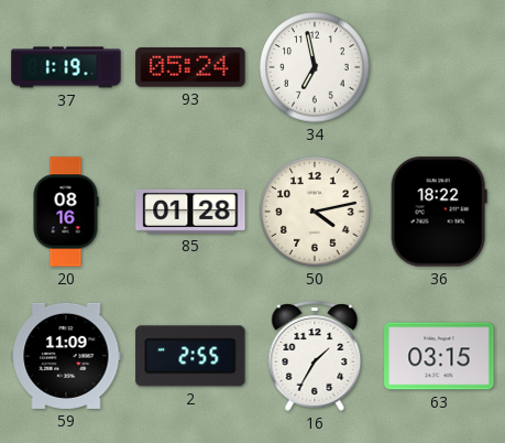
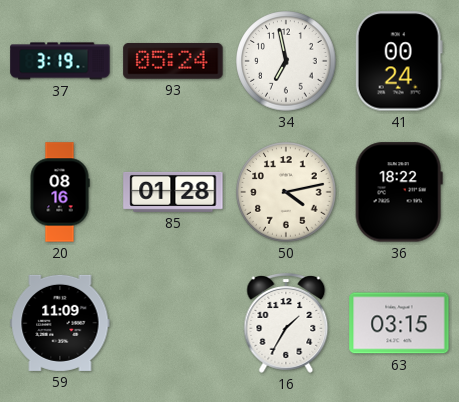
37: 1:19 -> 3:19
41: none -> 00:24
2: 2:55 -> none
